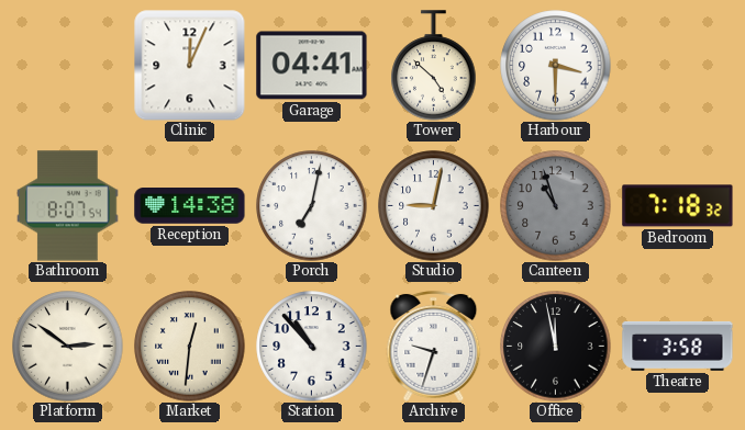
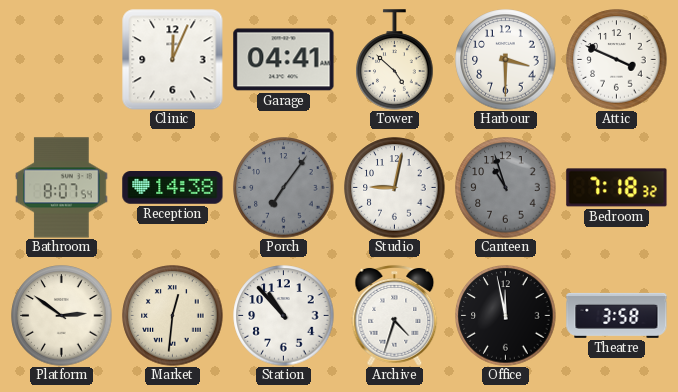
Attic: none -> 3:49
Porch: 7:02 -> 7:06
Porch dial: white -> grey
Archive: 9:33 -> 4:33
